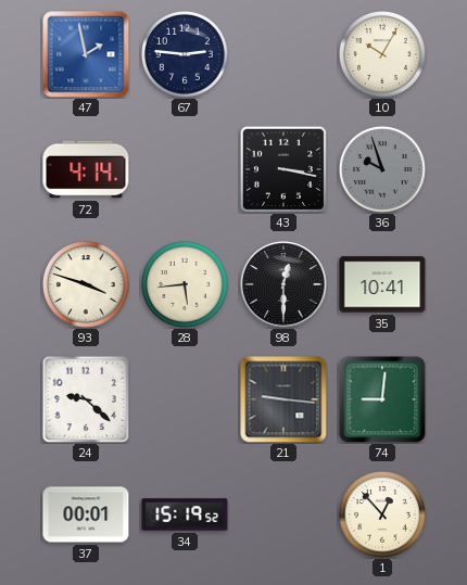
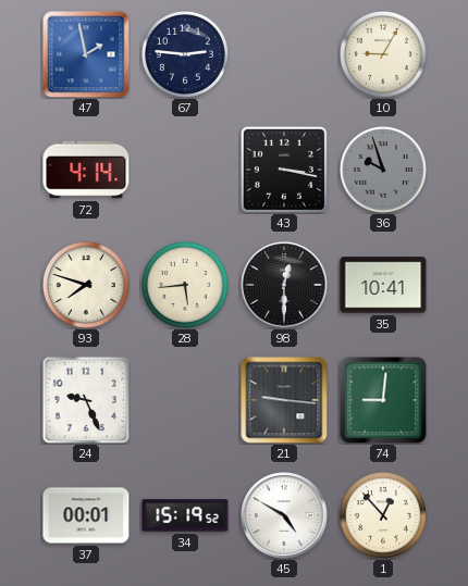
10: 10:05 -> 9:05
93: 3:48 -> 7:48
24: 9:22 -> 9:26
45: none -> 4:50
